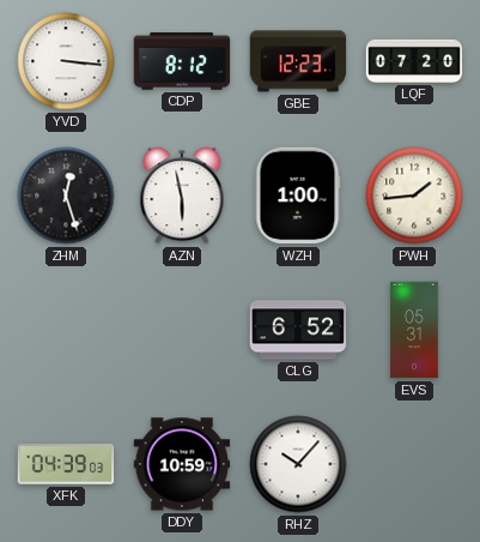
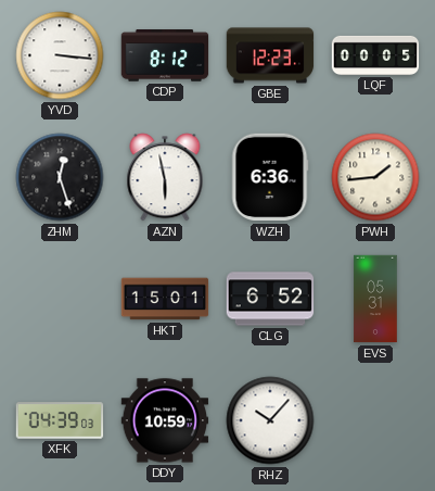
LQF: 07:20 -> 00:05
WZH: 1:00 -> 6:36
HKT: none -> 15:01
